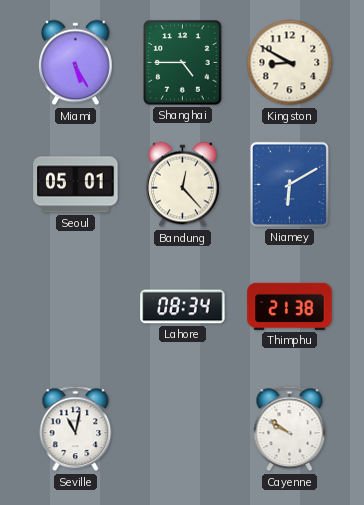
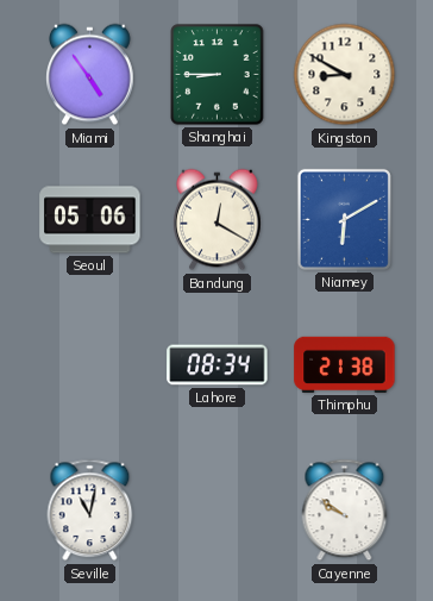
Miami: 5:25 -> 4:54
Shanghai: 4:45 -> 8:45
Seoul: 05:01 -> 05:06
Bandung: 12:23 -> 12:20
